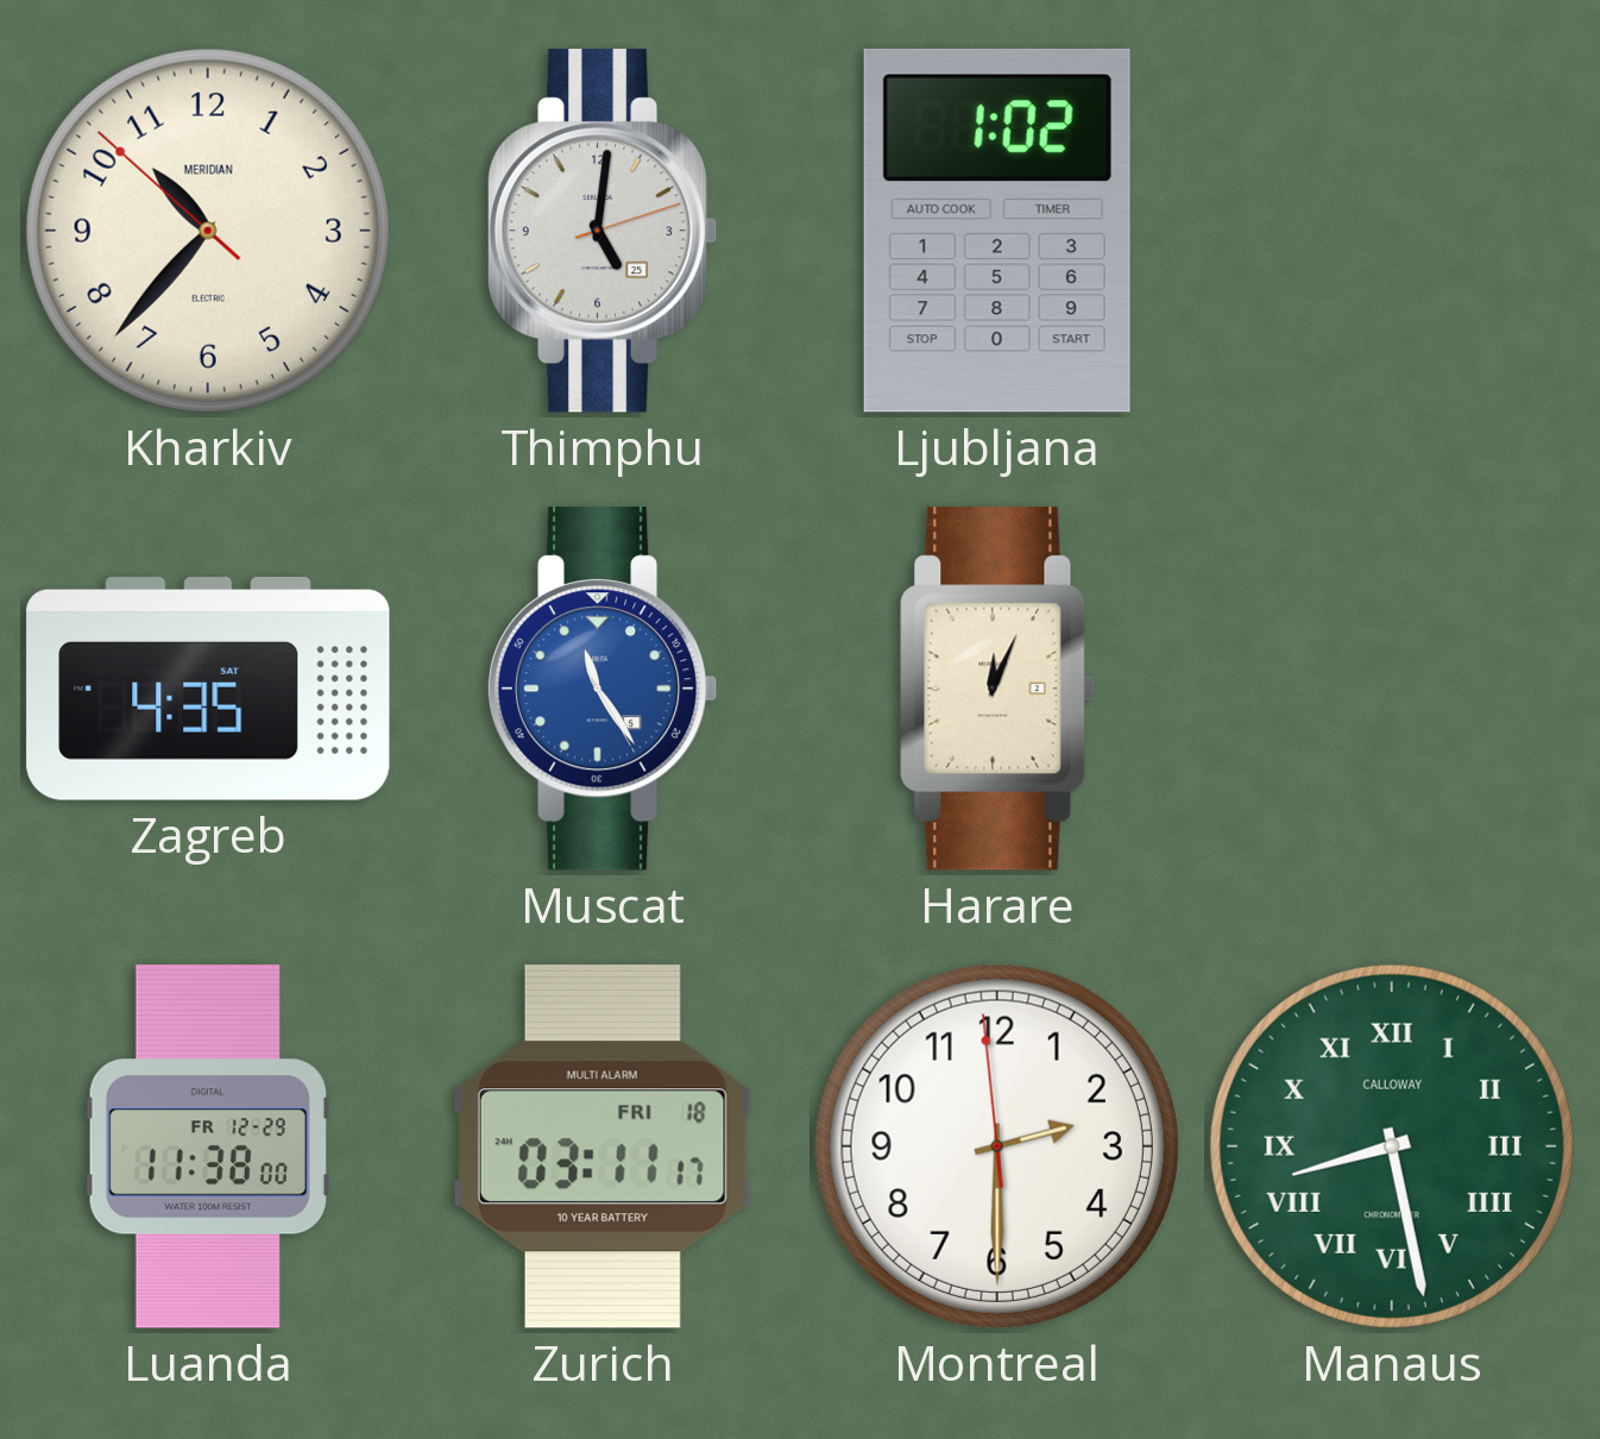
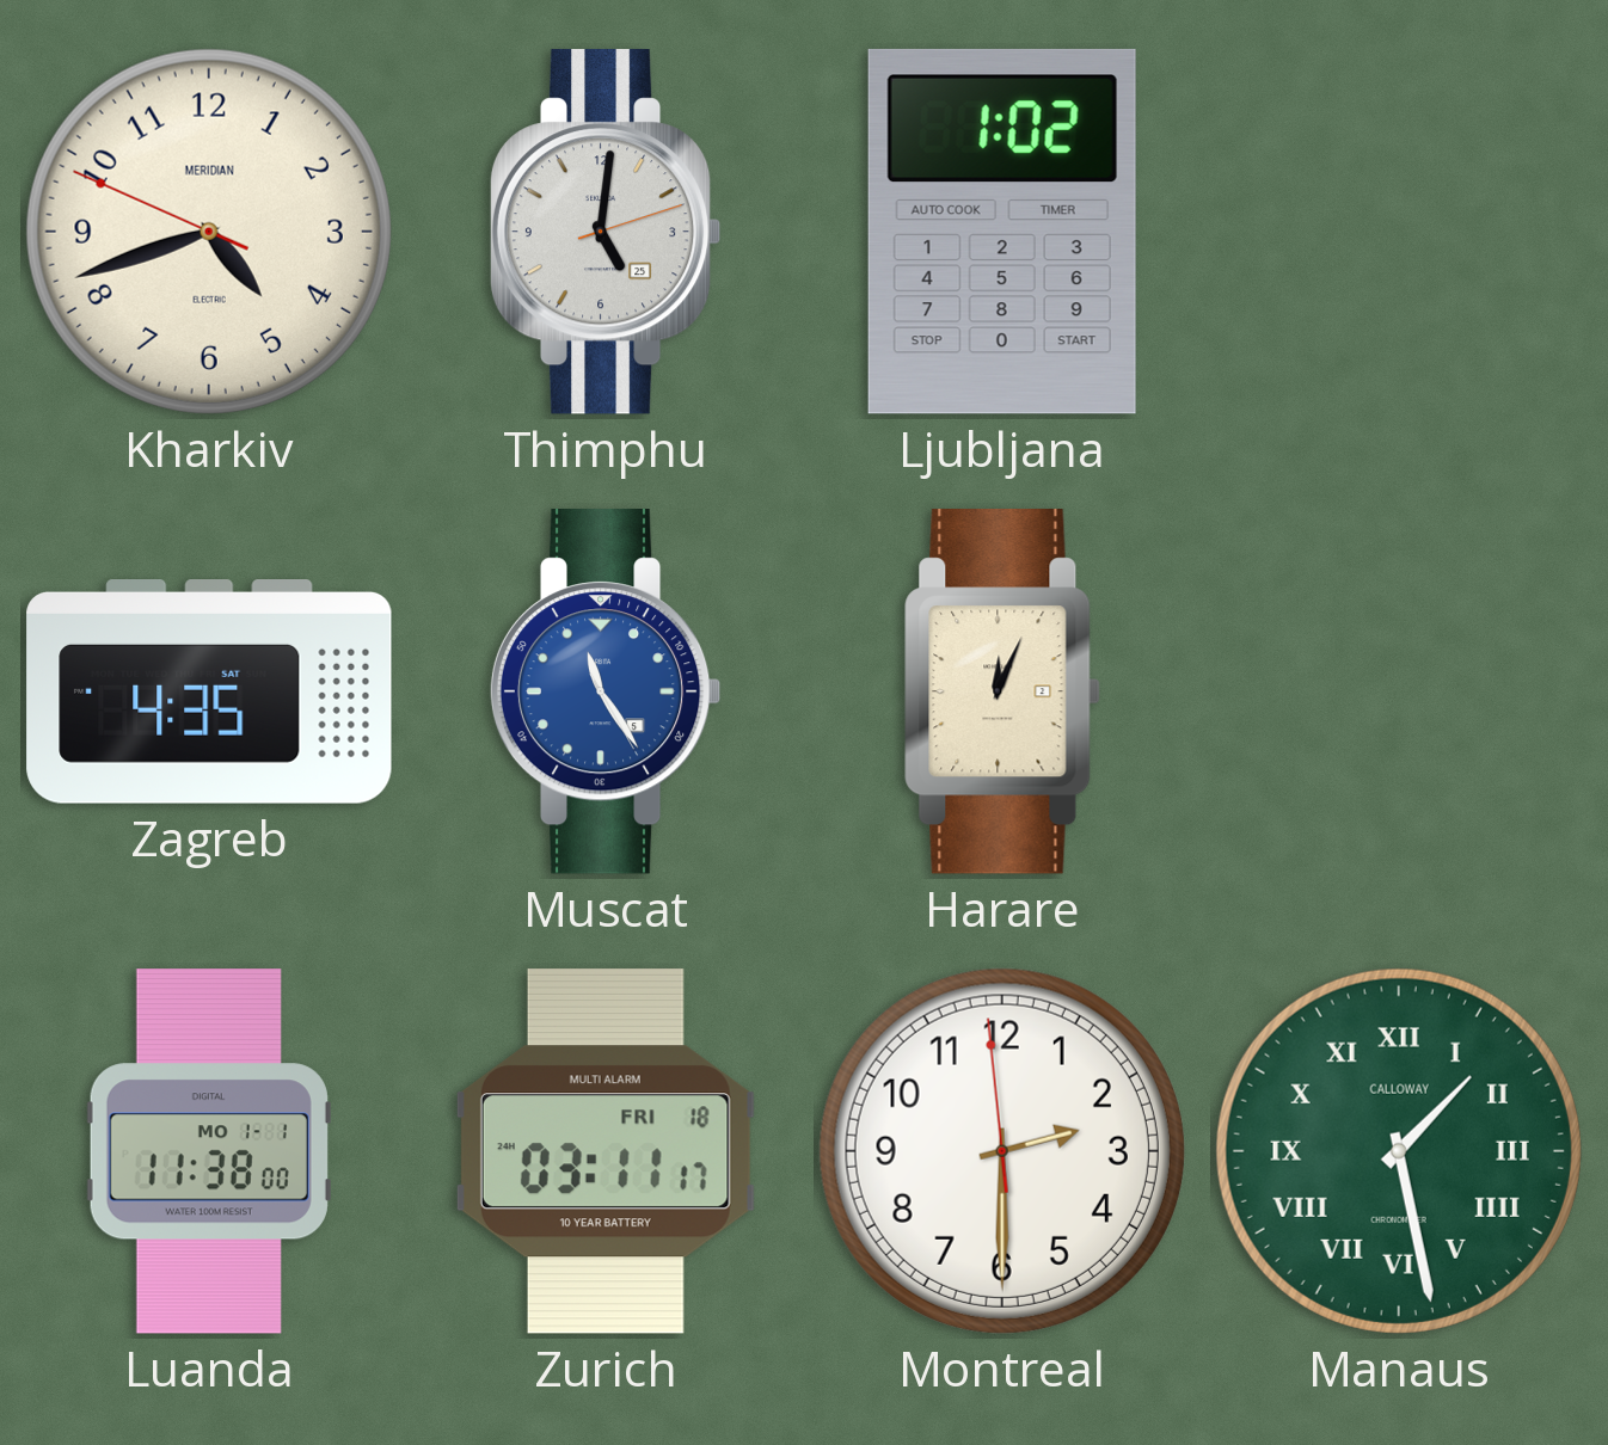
Kharkiv: 10:36 -> 4:41
Luanda date: FR 12-29 -> MO 1-1
Manaus: 8:28 -> 1:28
